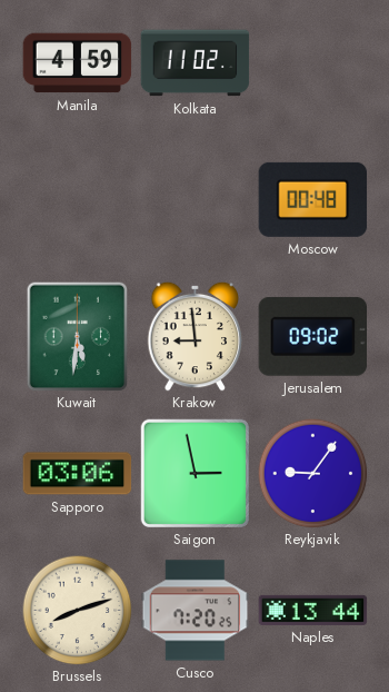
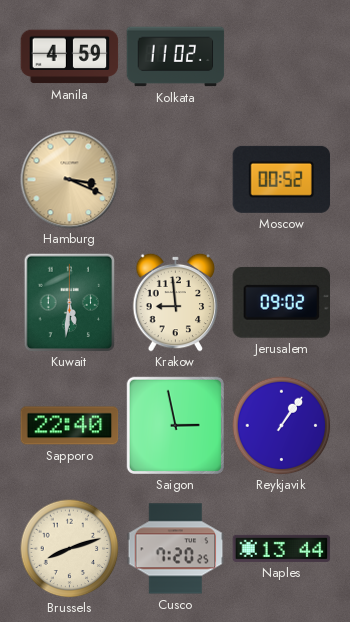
Hamburg: none -> 3:19
Moscow: 00:48 -> 00:52
Sapporo: 03:06 -> 22:40
Reykjavik: 9:06 -> 1:06
